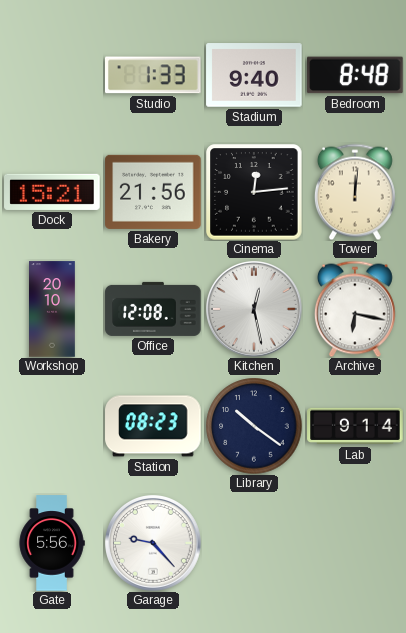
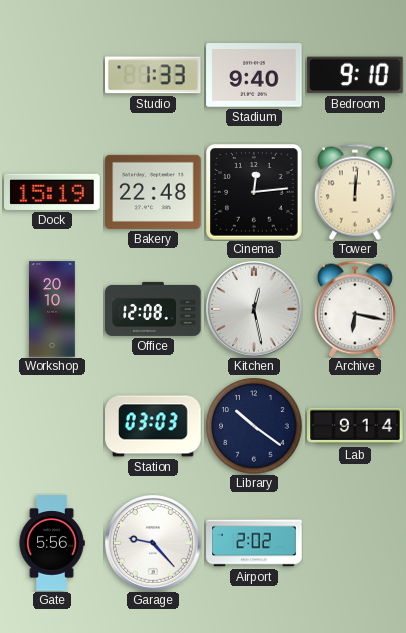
Bedroom: 8:48 -> 9:10
Dock: 15:21 -> 15:19
Bakery: 21:56 -> 22:48
Station: 08:23 -> 03:03
Airport: none -> 2:02
